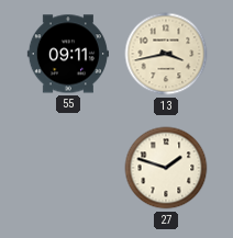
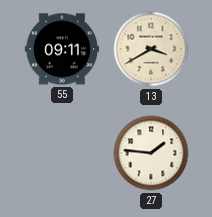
13: 3:43 -> 3:40
27: 1:48 -> 1:46
